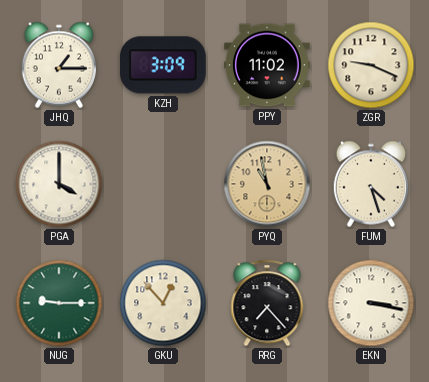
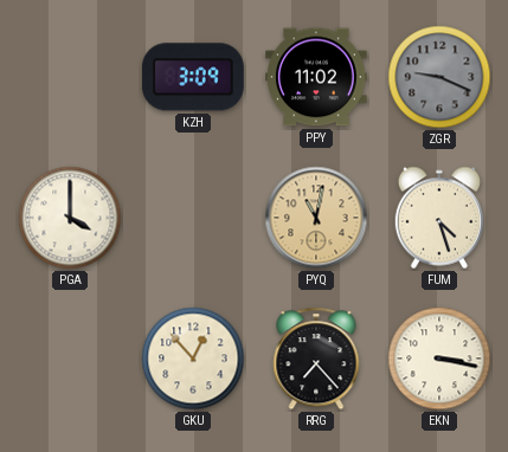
JHQ: 1:15 -> none
ZGR dial: cream -> grey
PYQ: 10:58 -> 11:02
NUG: 9:15 -> none
